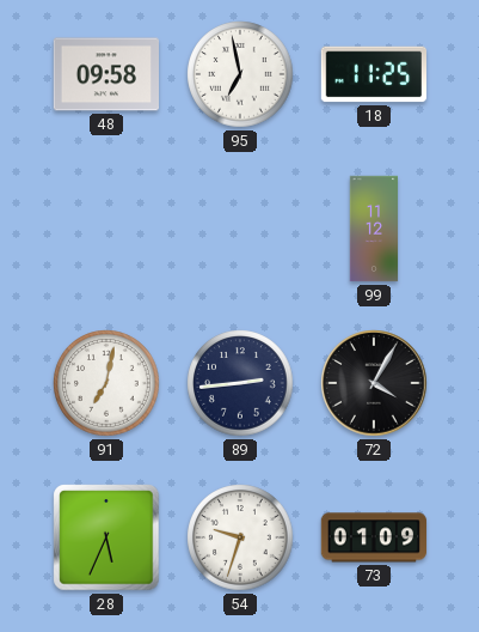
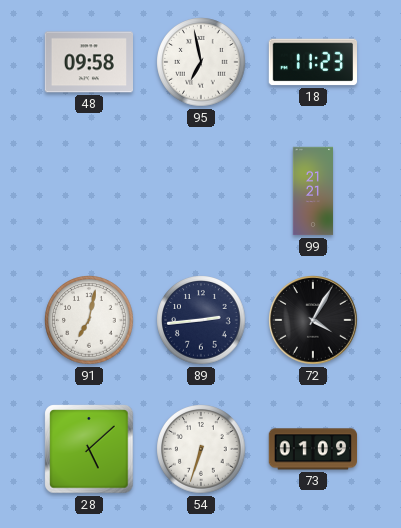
18: 11:25 -> 11:23
99: 11:12 -> 21:21
28: 5:34 -> 5:08
54: 9:33 -> 6:33
